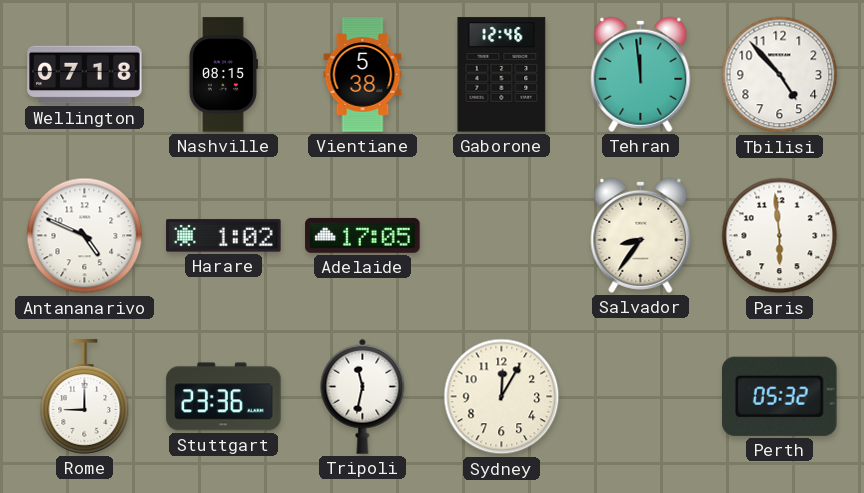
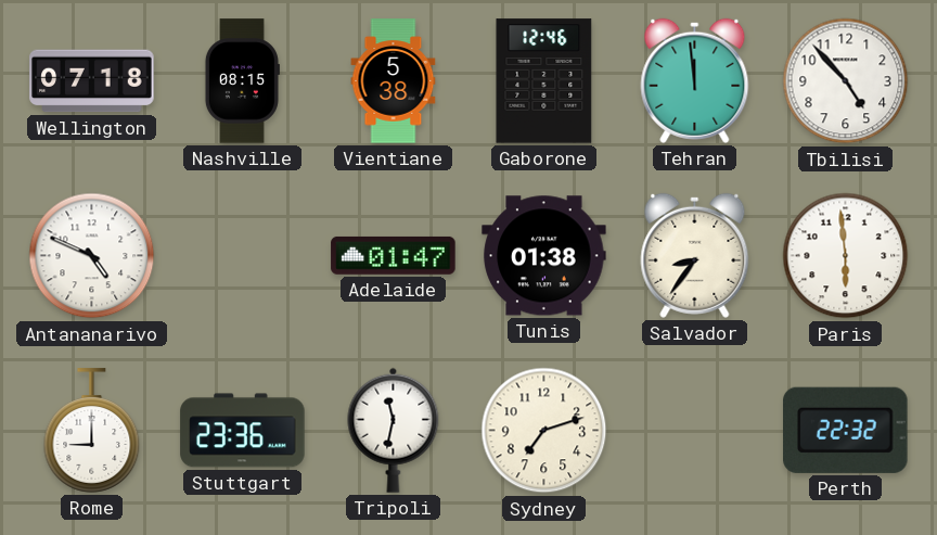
Harare: 1:02 -> none
Adelaide: 17:05 -> 01:47
Tunis: none -> 01:38
Sydney: 12:05 -> 7:12
Perth: 05:32 -> 22:32
